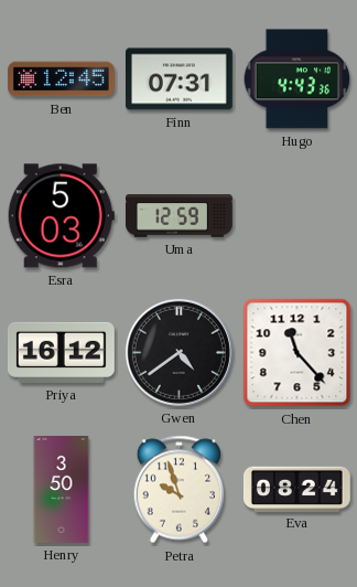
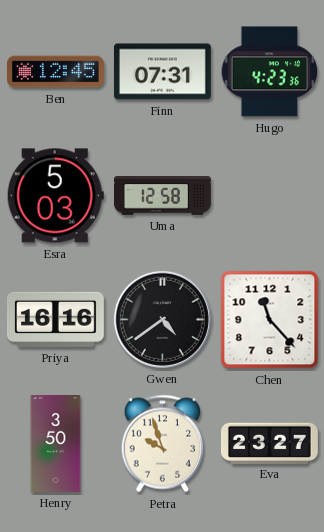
Hugo: 4:43 -> 4:23
Uma: 12:59 -> 12:58
Priya: 16:12 -> 16:16
Eva: 08:24 -> 23:27
